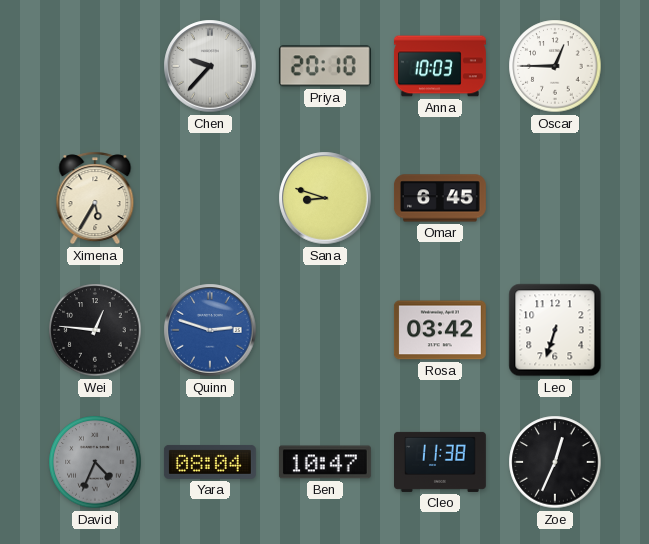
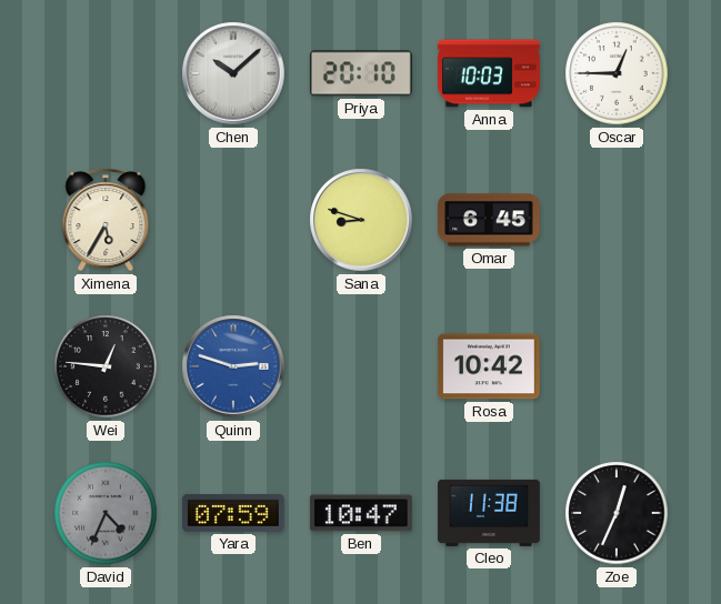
Chen: 9:37 -> 10:08
Rosa: 03:42 -> 10:42
Leo: 6:33 -> none
Yara: 08:04 -> 07:59
